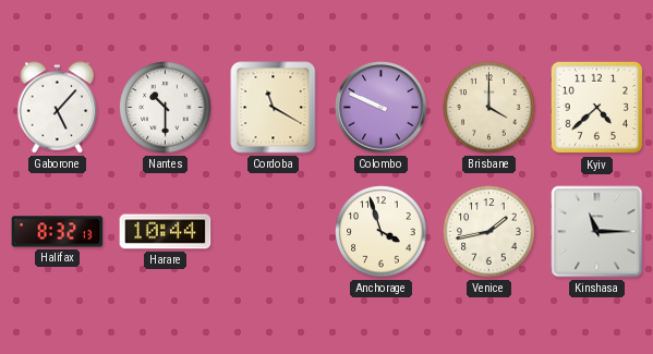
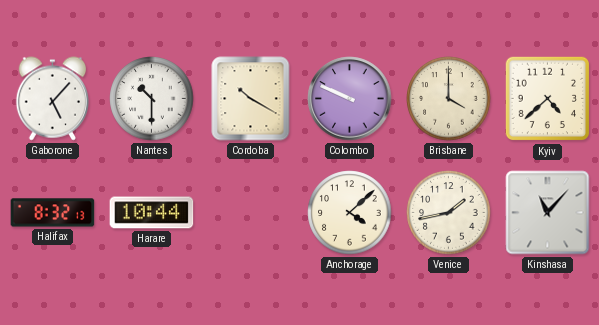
Cordoba: 11:20 -> 10:20
Anchorage: 3:57 -> 4:08
Kinshasa: 11:15 -> 11:07
